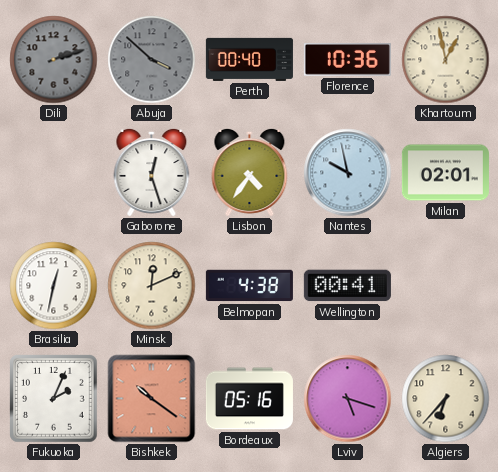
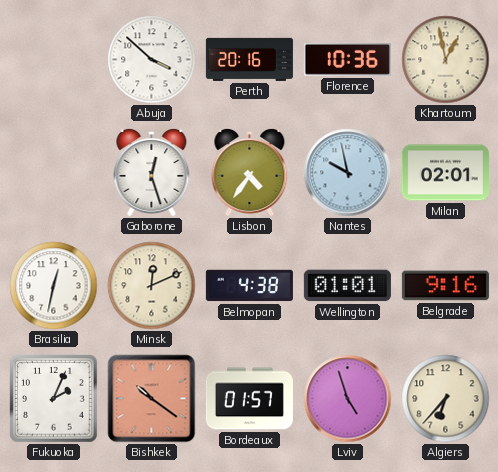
Dili: 2:12 -> none
Abuja dial: grey -> white
Perth: 00:40 -> 20:16
Wellington: 00:41 -> 01:01
Belgrade: none -> 9:16
Bordeaux: 05:16 -> 01:57
Lviv: 5:18 -> 4:57
